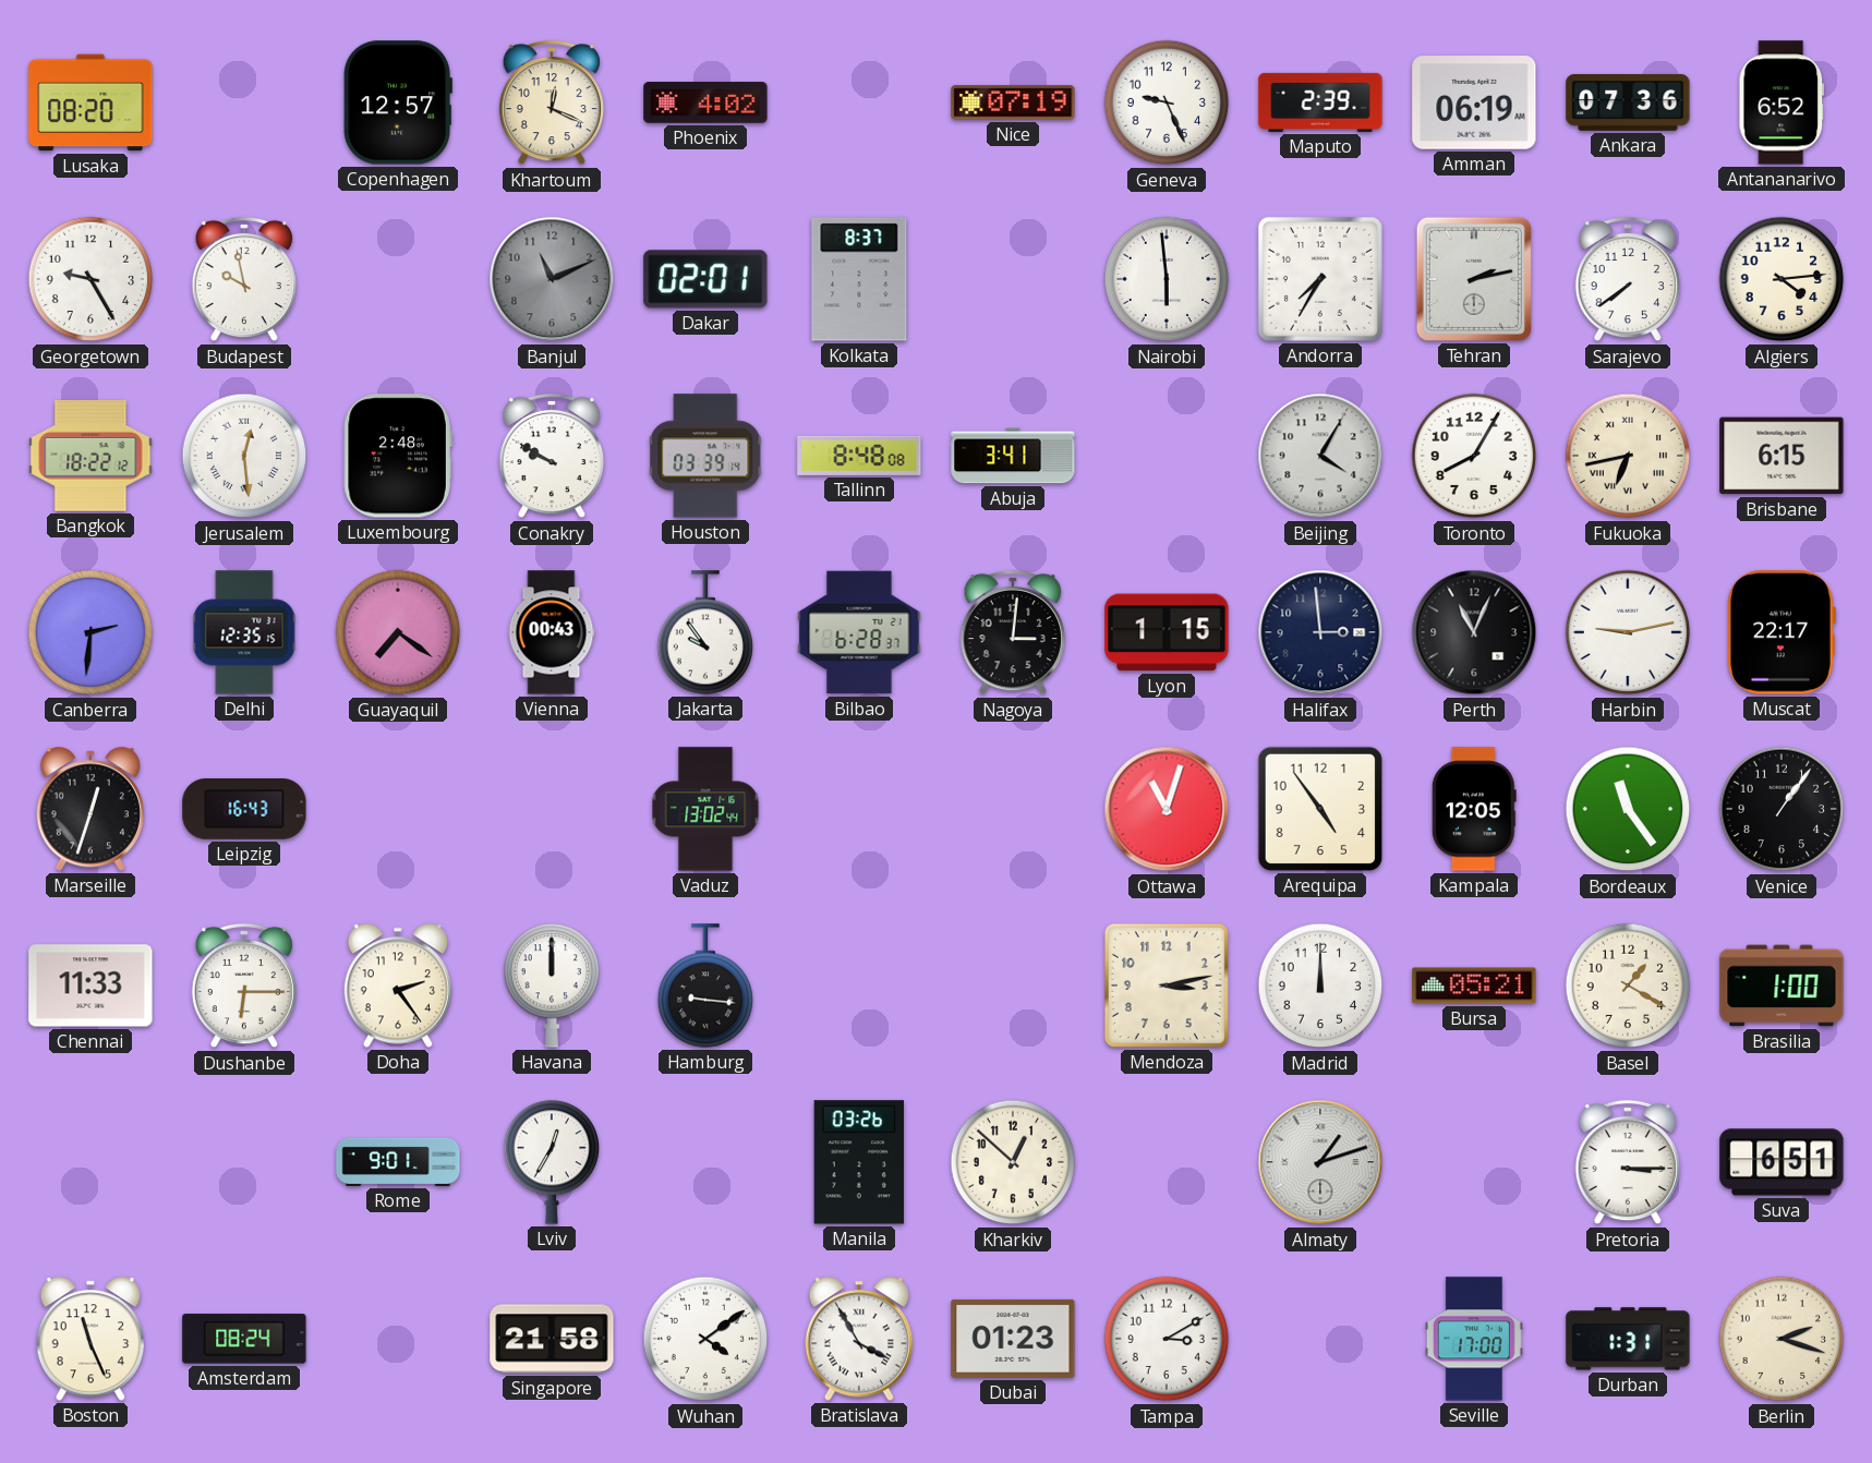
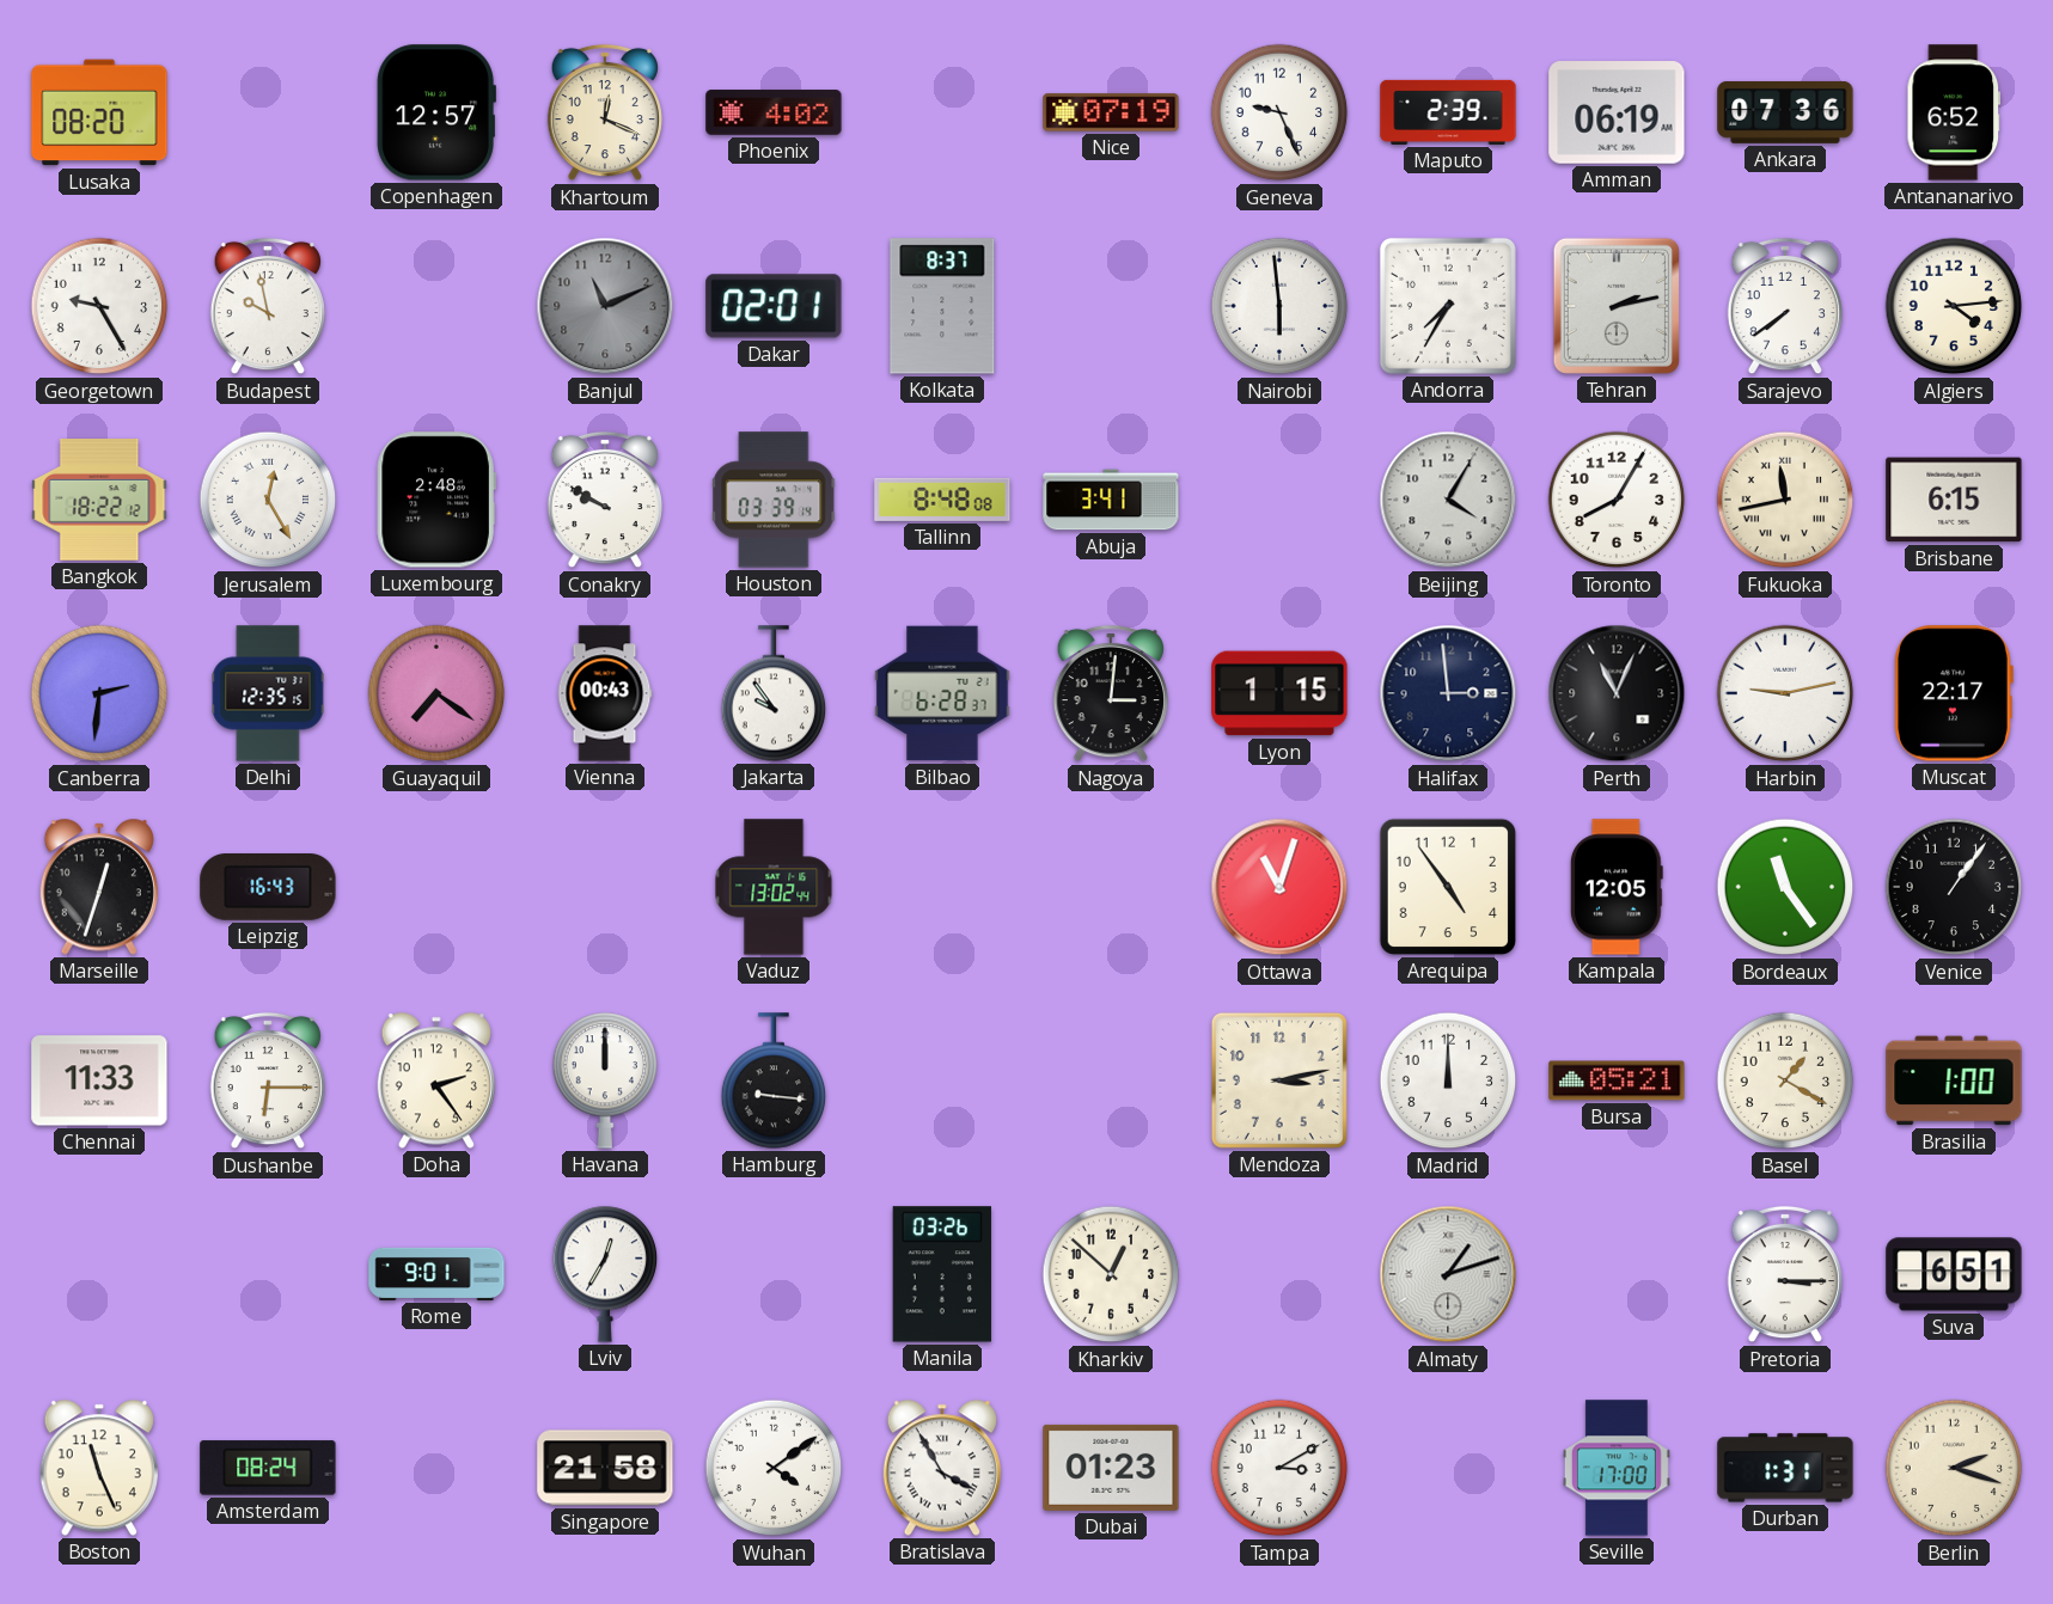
Jerusalem: 12:29 -> 12:25
Fukuoka: 6:43 -> 11:43
